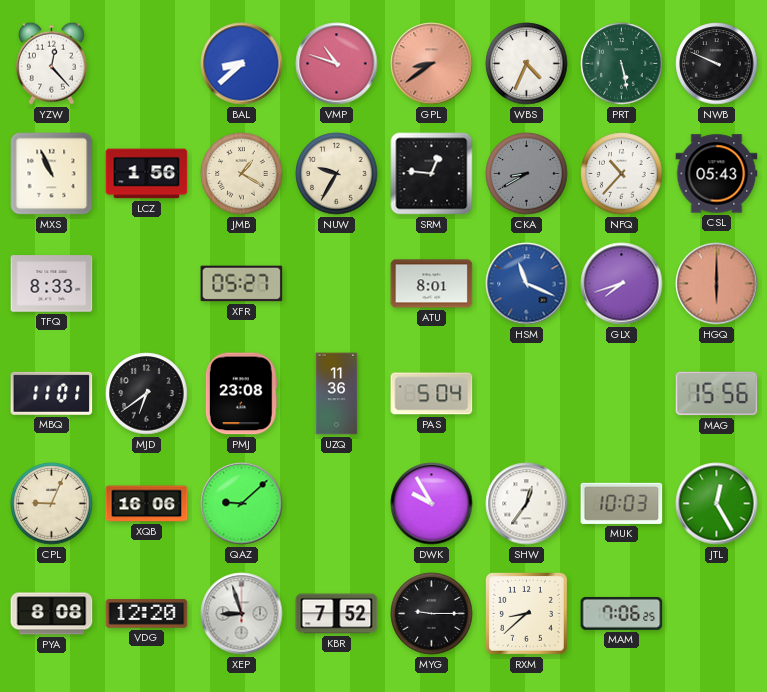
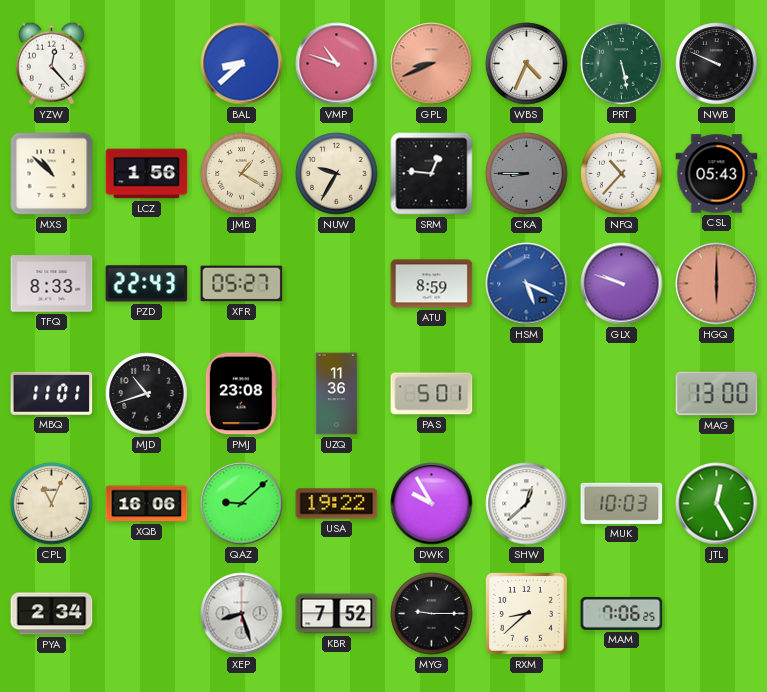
GPL: 8:39 -> 8:41
MXS: 10:56 -> 10:52
CKA: 8:40 -> 8:45
PZD: none -> 22:43
ATU: 8:01 -> 8:59
HSM: 11:19 -> 5:19
GLX: 7:42 -> 9:48
MJD: 6:39 -> 10:42
PAS: 5:04 -> 5:01
MAG: 15:56 -> 13:00
CPL: 9:04 -> 11:04
USA: none -> 19:22
SHW: 12:36 -> 12:38
PYA: 8:08 -> 2:34
VDG: 12:20 -> none
XEP: 8:57 -> 8:27
